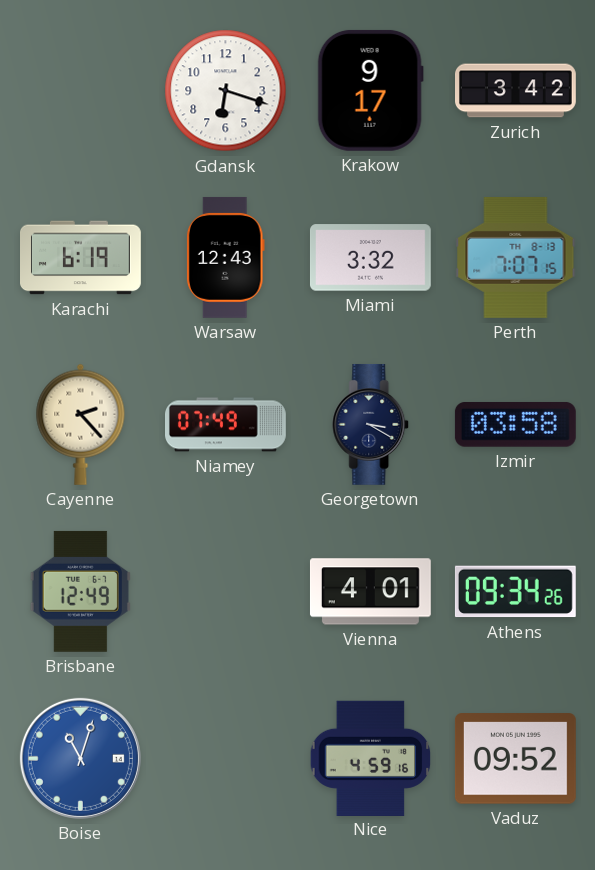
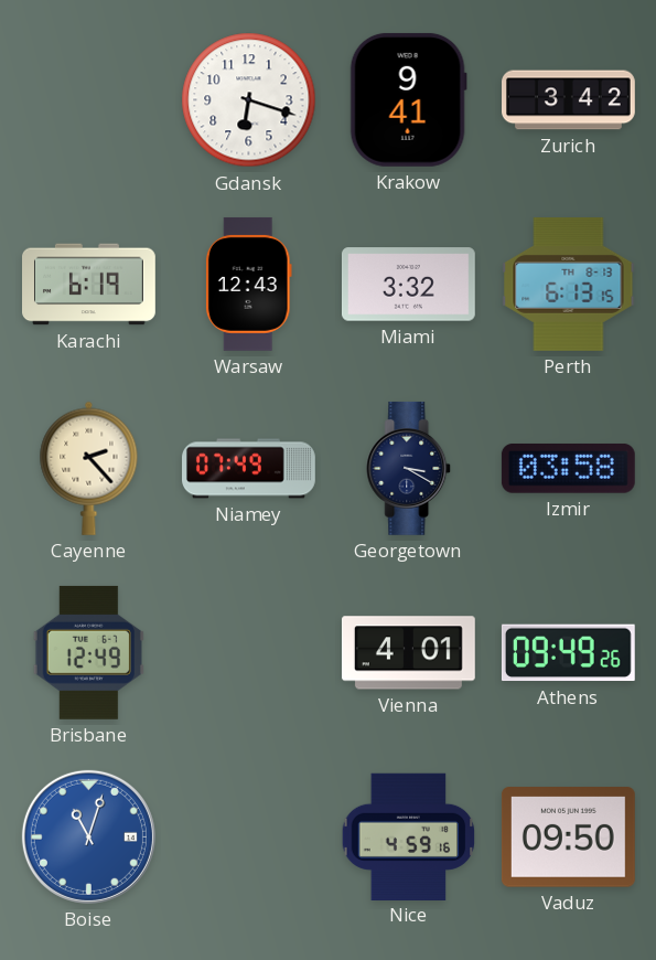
Krakow: 9:17 -> 9:41
Perth: 7:07 -> 6:13
Athens: 09:34 -> 09:49
Vaduz: 09:52 -> 09:50
